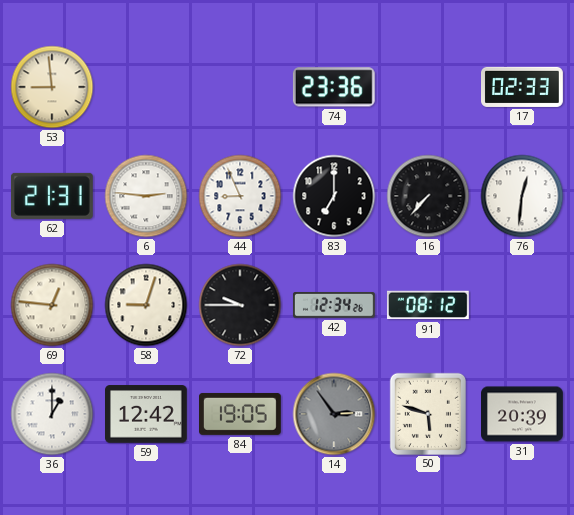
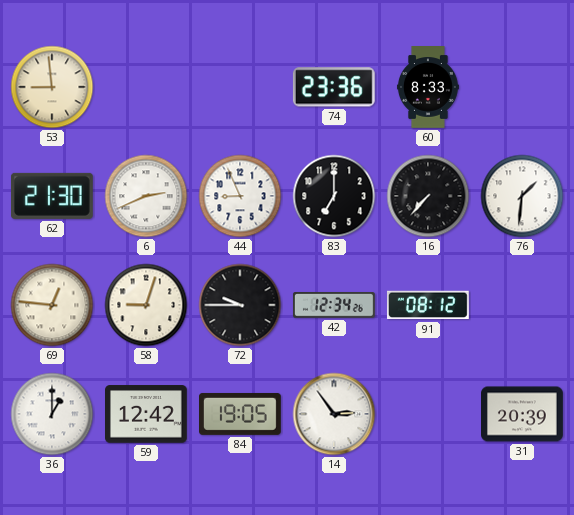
60: none -> 8:33
17: 02:33 -> none
62: 21:31 -> 21:30
6: 2:46 -> 2:41
76: 12:31 -> 1:31
14 dial: grey -> white
50: 5:48 -> none
